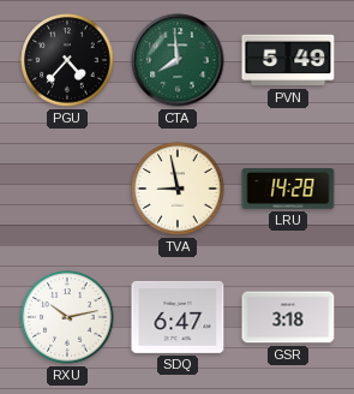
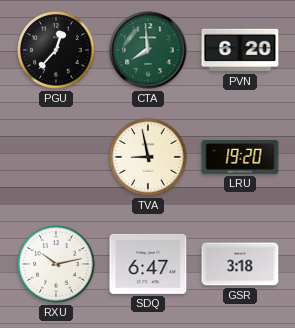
PGU: 4:37 -> 12:37
PVN: 5:49 -> 6:20
LRU: 14:28 -> 19:20
